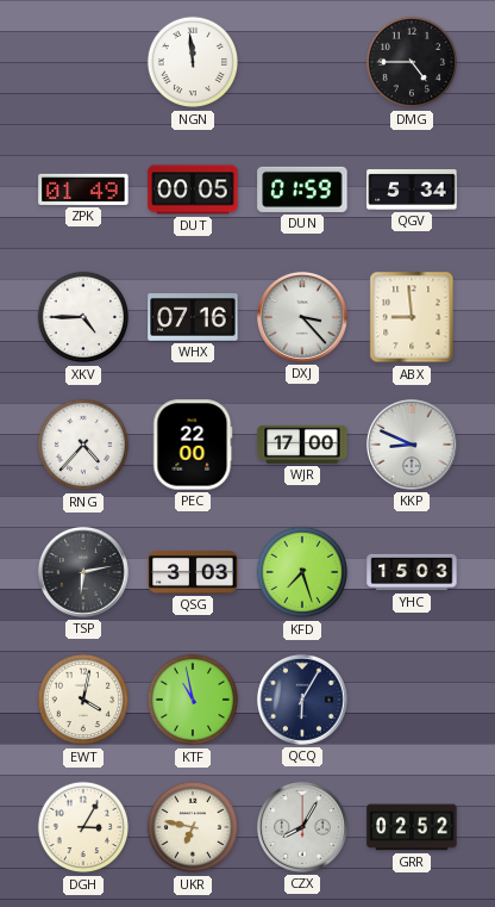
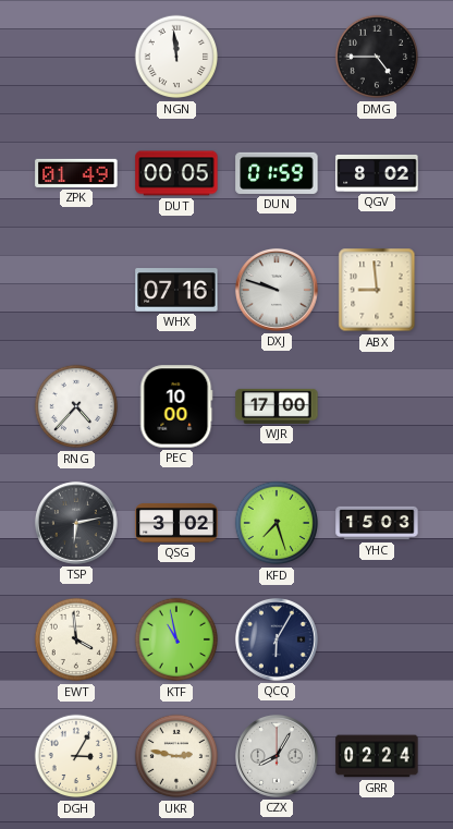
QGV: 5:34 -> 8:02
XKV: 4:45 -> none
DXJ: 3:23 -> 9:48
PEC: 22:00 -> 10:00
KKP: 8:49 -> none
QSG: 3:03 -> 3:02
EWT: 4:02 -> 3:59
UKR: 6:47 -> 2:47
GRR: 02:52 -> 02:24
